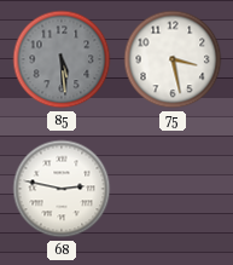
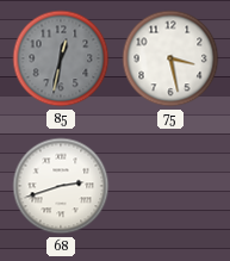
85: 5:29 -> 12:32
68: 2:47 -> 2:42
